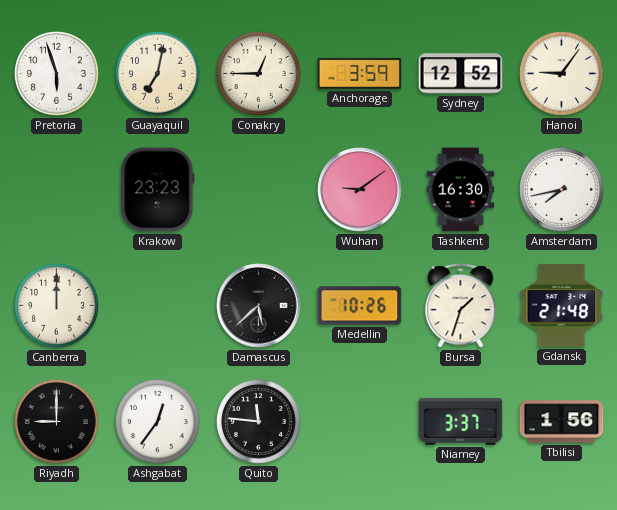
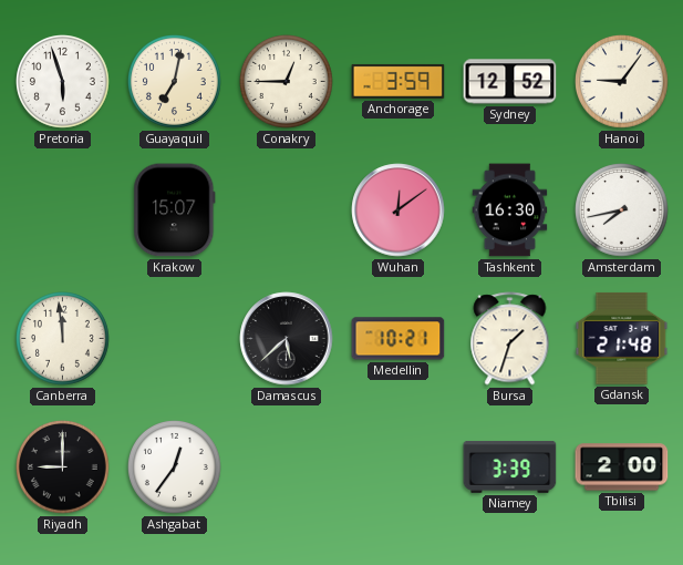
Krakow: 23:23 -> 15:07
Wuhan: 9:09 -> 12:09
Canberra: 12:00 -> 11:59
Medellin: 10:26 -> 10:21
Quito: 11:46 -> none
Niamey: 3:37 -> 3:39
Tbilisi: 1:56 -> 2:00
